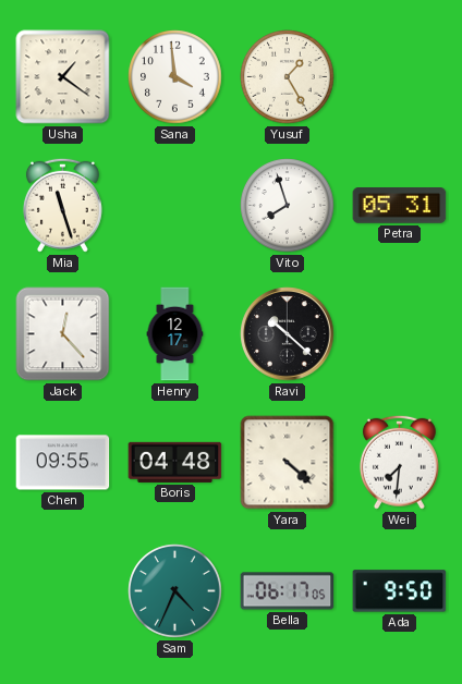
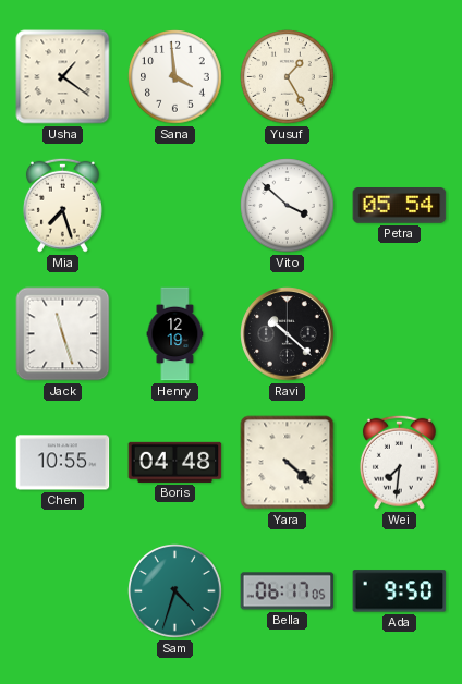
Mia: 11:27 -> 7:27
Vito: 7:57 -> 3:52
Petra: 05:31 -> 05:54
Jack: 12:23 -> 11:27
Henry: 12:17 -> 12:19
Chen: 09:55 -> 10:55
Sam: 4:34 -> 4:33
